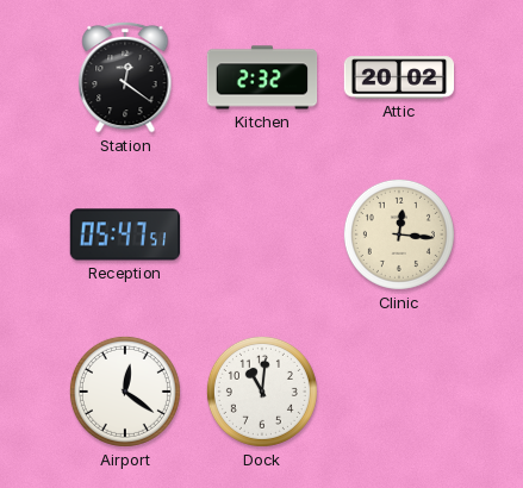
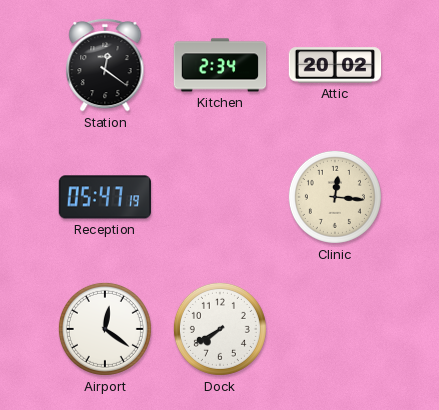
Kitchen: 2:32 -> 2:34
Reception: 05:47:51 -> 05:47:19
Dock: 11:01 -> 7:40
